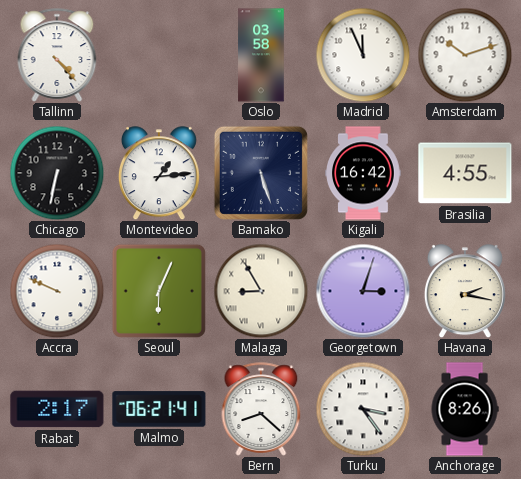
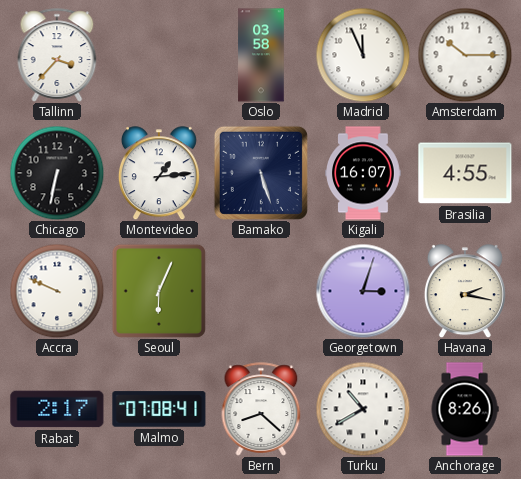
Tallinn: 4:23 -> 3:37
Amsterdam: 10:12 -> 10:15
Kigali: 16:42 -> 16:07
Malaga: 8:55 -> none
Malmo: 06:21 -> 07:08
Turku: 3:24 -> 10:40
